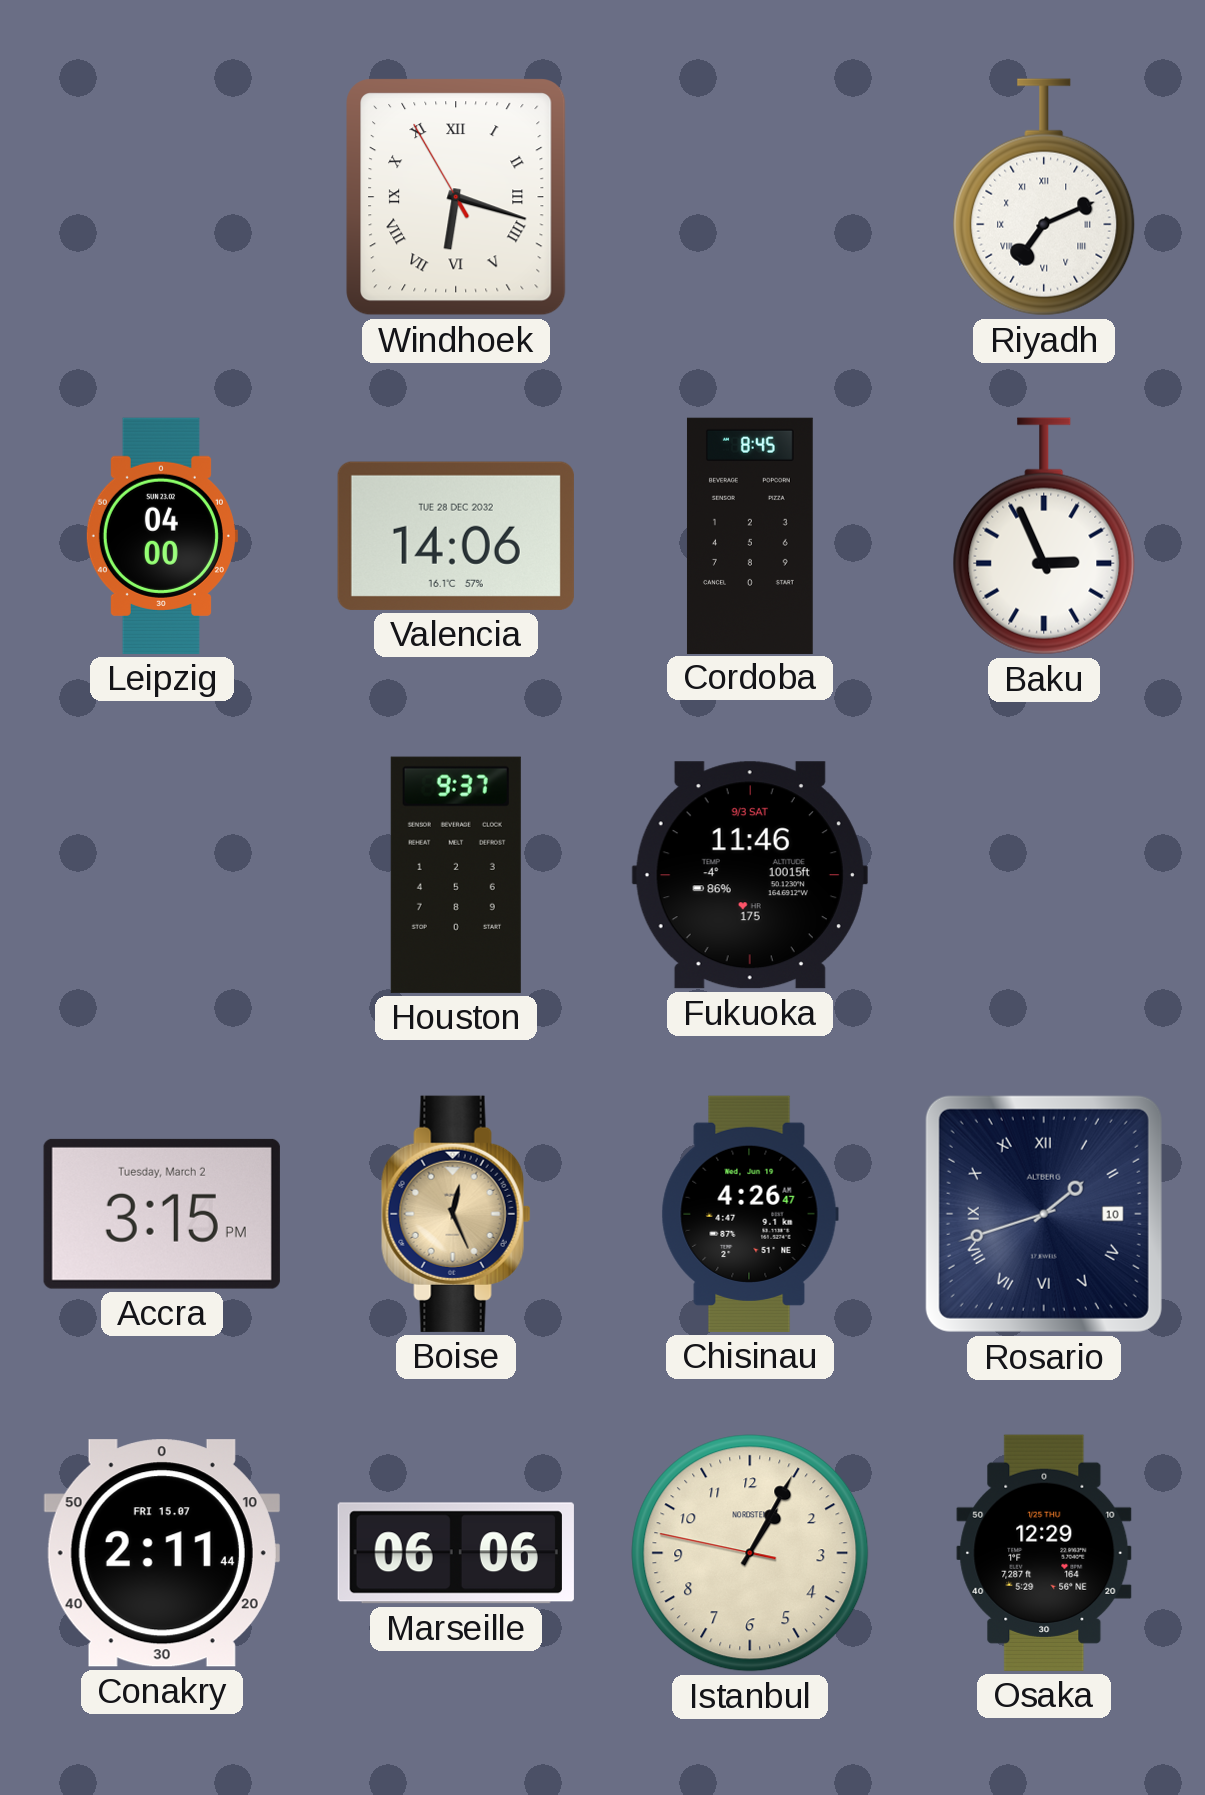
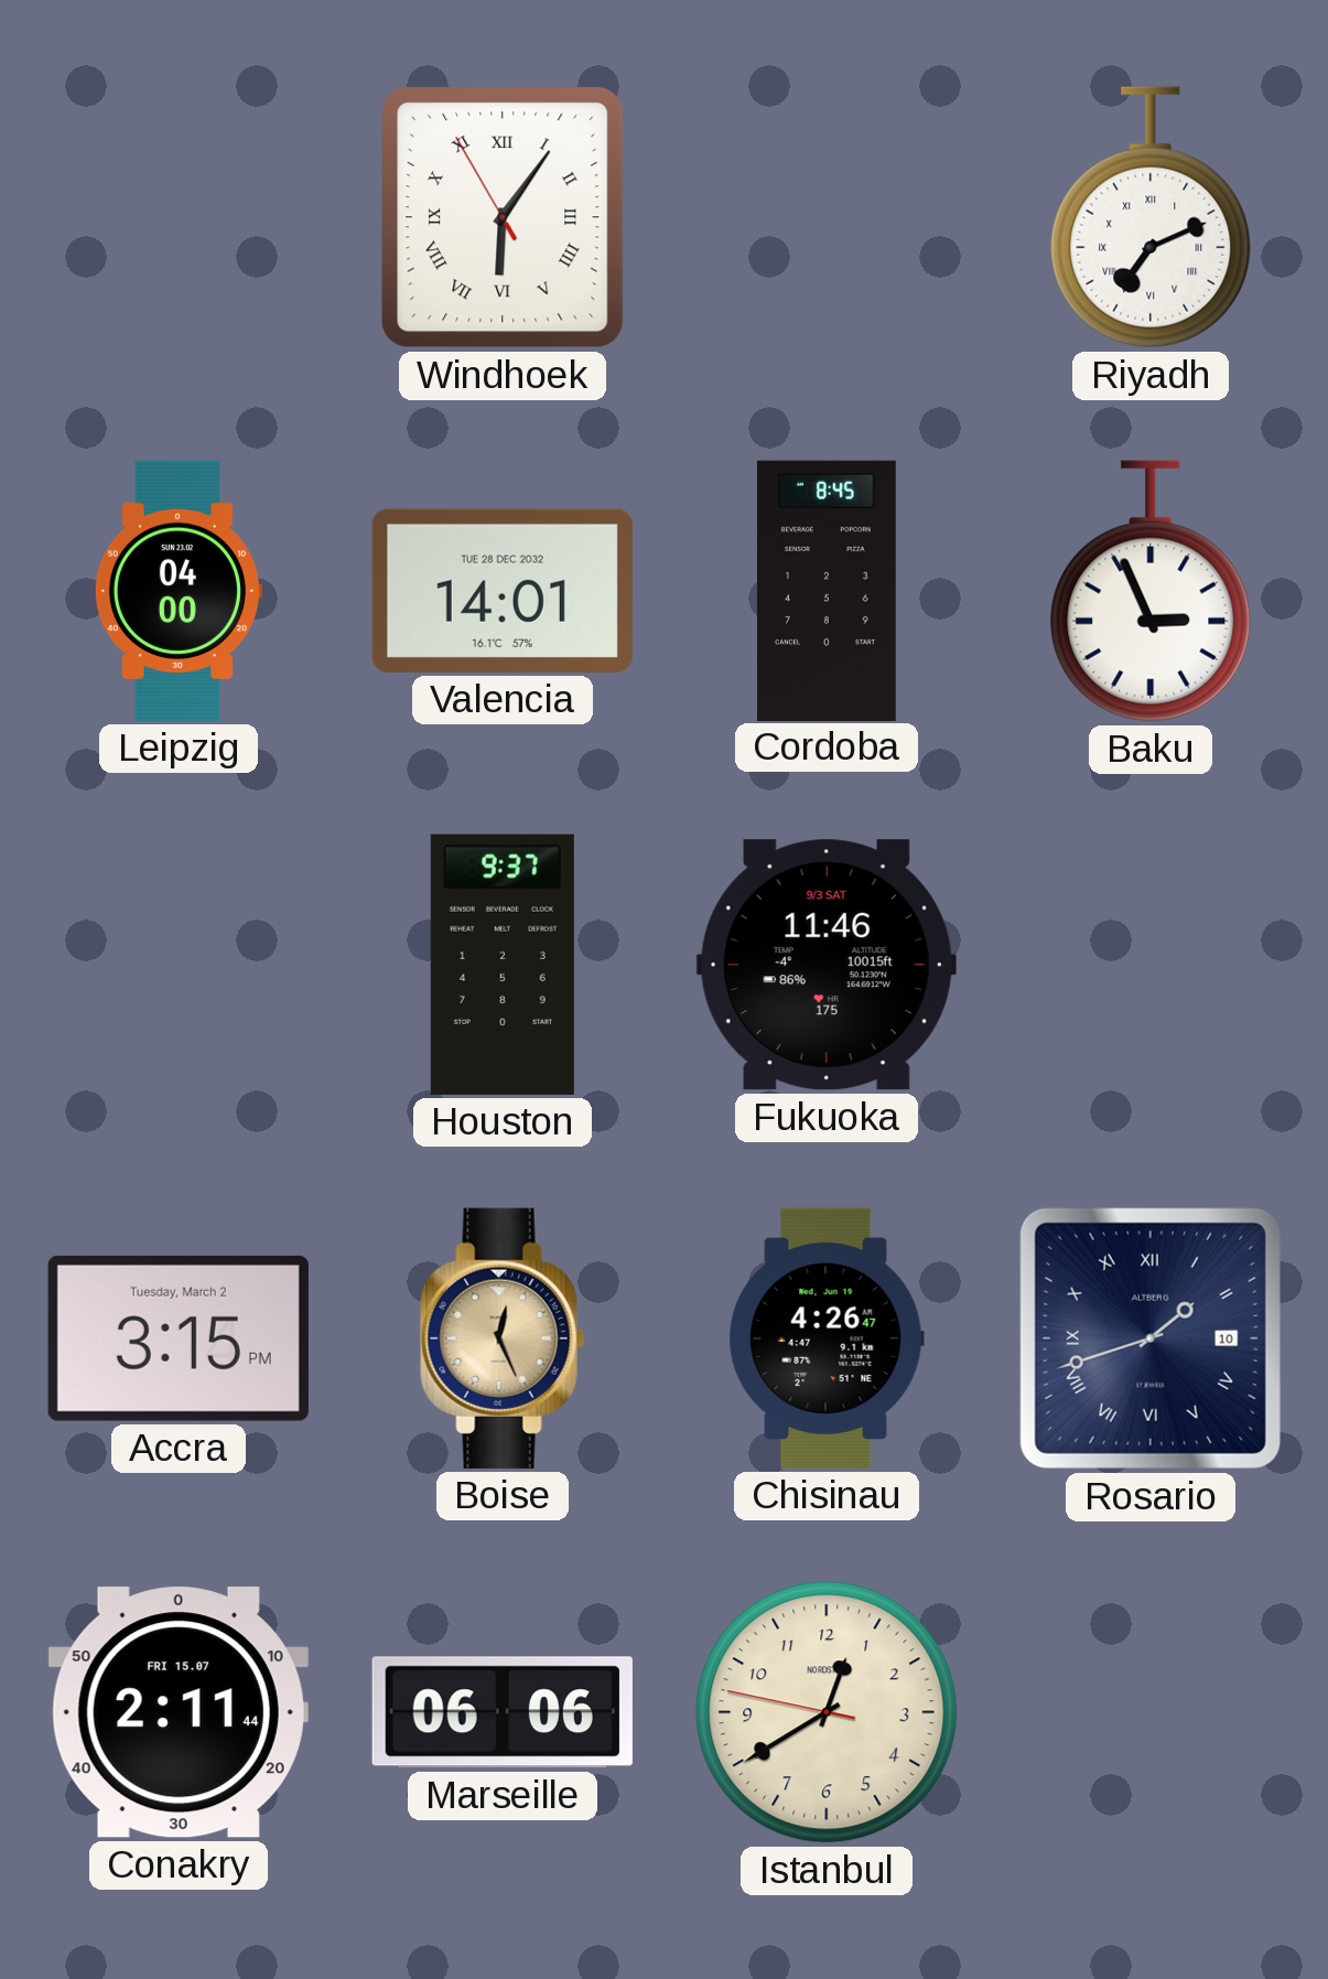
Windhoek: 6:17 -> 6:05
Valencia: 14:06 -> 14:01
Istanbul: 1:04 -> 12:39
Osaka: 12:29 -> none
